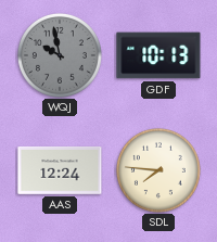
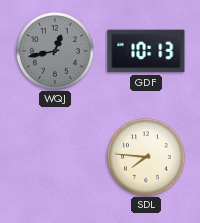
WQJ: 9:58 -> 12:43
AAS: 12:24 -> none
